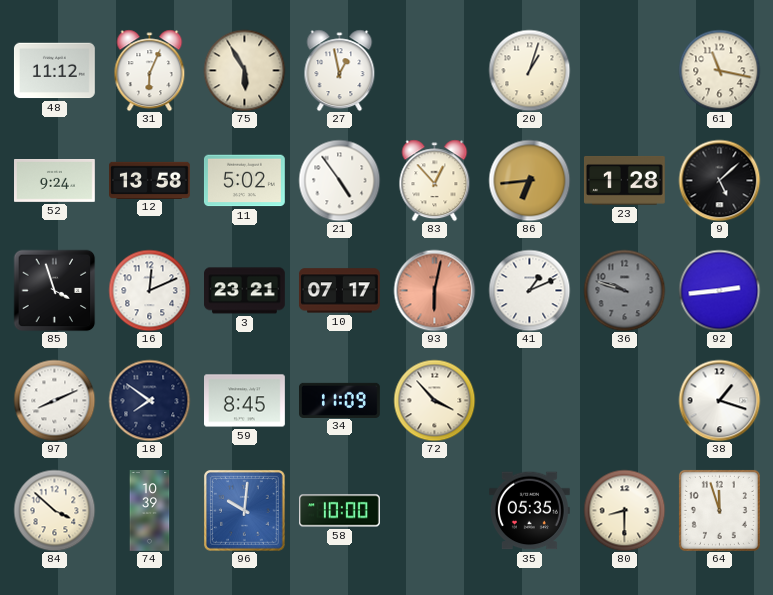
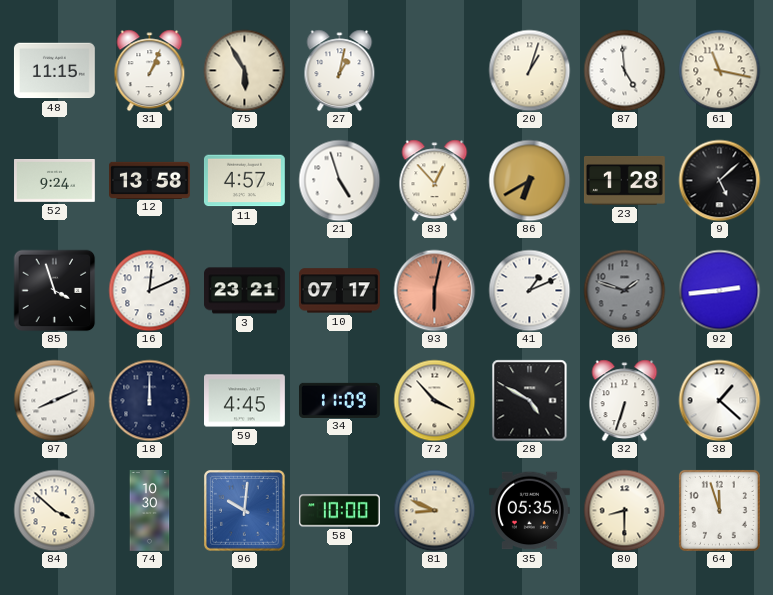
48: 11:12 -> 11:15
31: 6:04 -> 1:04
27: 12:58 -> 1:02
87: none -> 4:59
11: 5:02 -> 4:57
21: 4:54 -> 4:57
86: 6:44 -> 6:40
36: 9:48 -> 1:48
18: 7:51 -> 12:00
59: 8:45 -> 4:45
28: none -> 4:50
32: none -> 6:33
38: 1:18 -> 1:22
74: 10:39 -> 10:30
81: none -> 8:49
